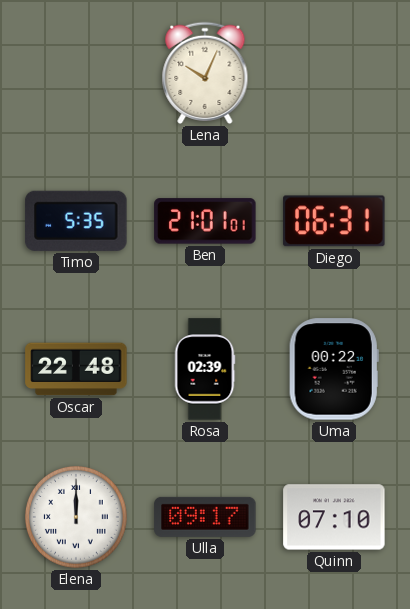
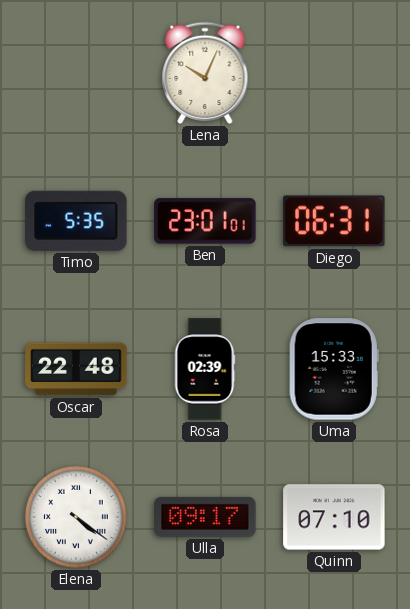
Ben: 21:01 -> 23:01
Uma: 00:22 -> 15:33
Elena: 12:00 -> 4:21
